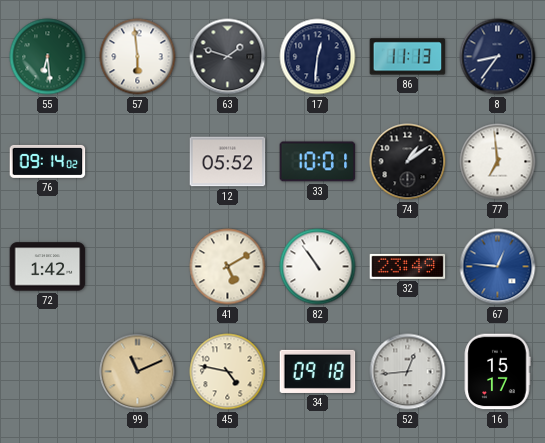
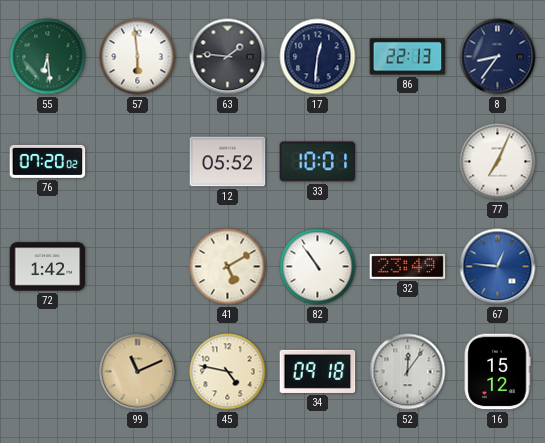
63: 1:48 -> 1:46
86: 11:13 -> 22:13
76: 09:14 -> 07:20
74: 1:09 -> none
77: 6:59 -> 7:04
52: 12:44 -> 12:06
16: 15:17 -> 15:12
